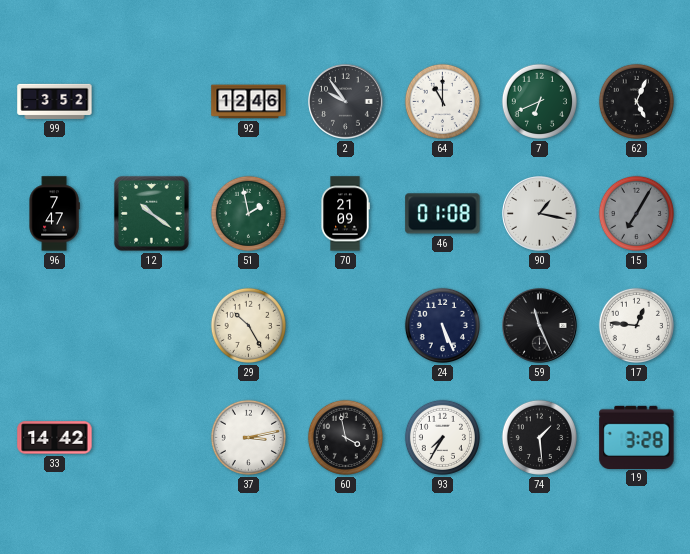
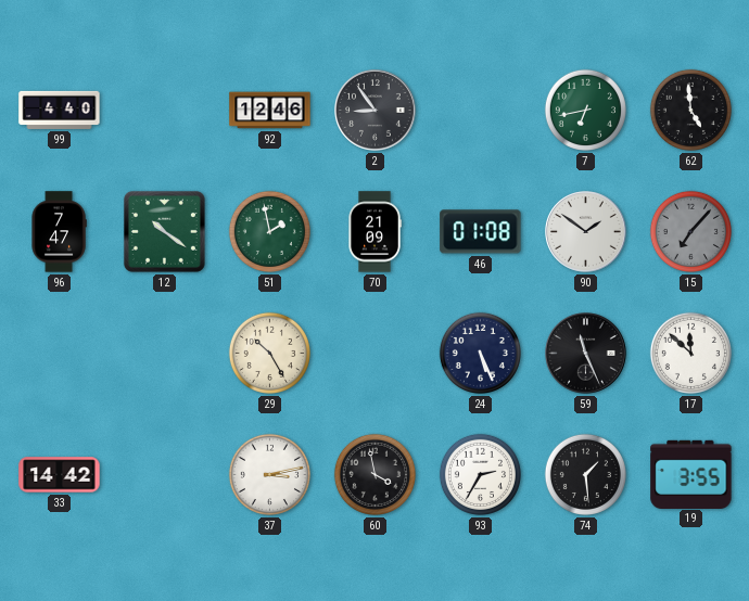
99: 3:52 -> 4:40
2: 9:54 -> 8:54
64: 11:00 -> none
7: 6:41 -> 6:43
62: 5:04 -> 4:59
90: 1:17 -> 1:51
15: 7:05 -> 7:07
17: 12:46 -> 11:52
93: 7:35 -> 2:35
19: 3:28 -> 3:55
